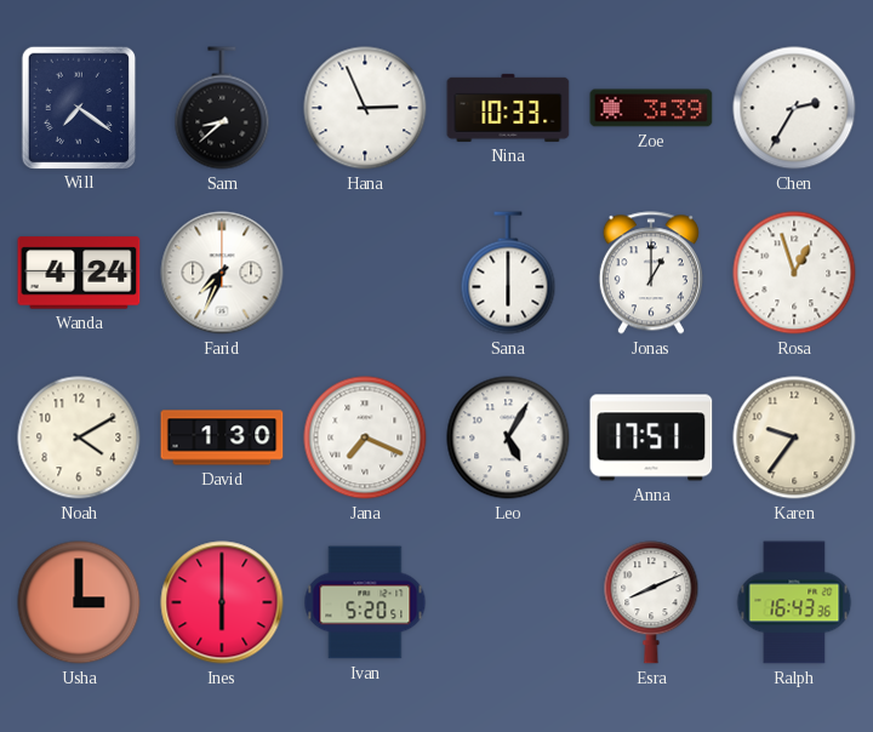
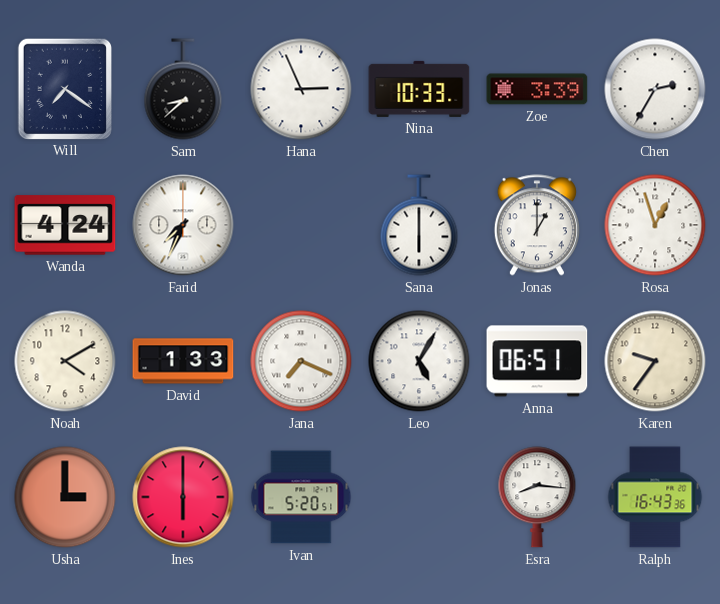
David: 1:30 -> 1:33
Anna: 17:51 -> 06:51
Esra: 8:11 -> 8:16
